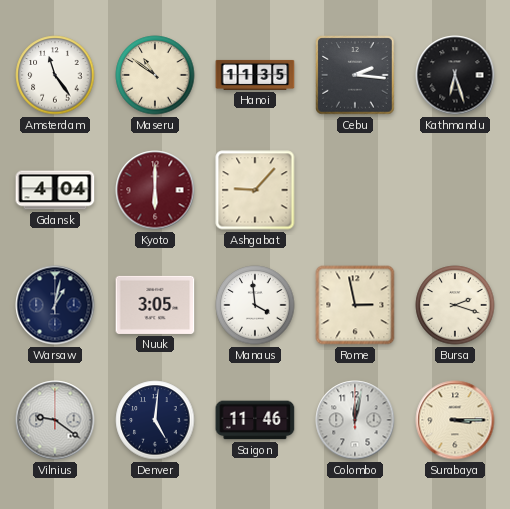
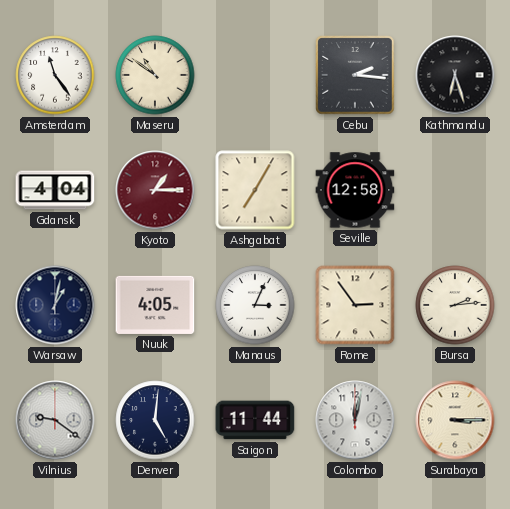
Hanoi: 11:35 -> none
Kyoto: 6:00 -> 1:15
Ashgabat: 9:07 -> 7:05
Seville: none -> 12:58
Nuuk: 3:05 -> 4:05
Manaus: 3:59 -> 3:04
Rome: 2:58 -> 2:54
Bursa: 2:18 -> 2:14
Saigon: 11:46 -> 11:44
